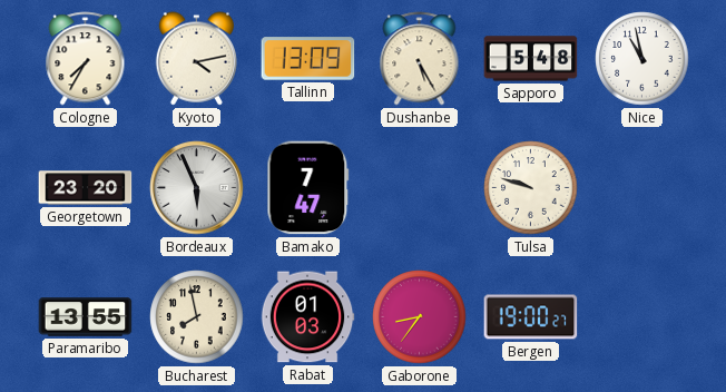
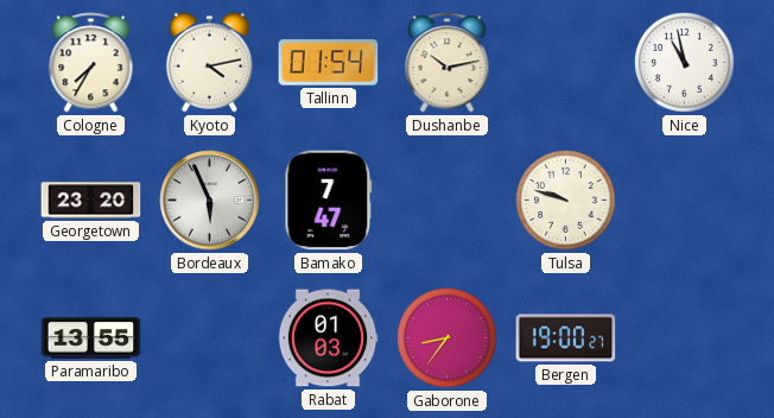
Tallinn: 13:09 -> 01:54
Dushanbe: 5:25 -> 10:13
Sapporo: 5:48 -> none
Bucharest: 7:58 -> none
